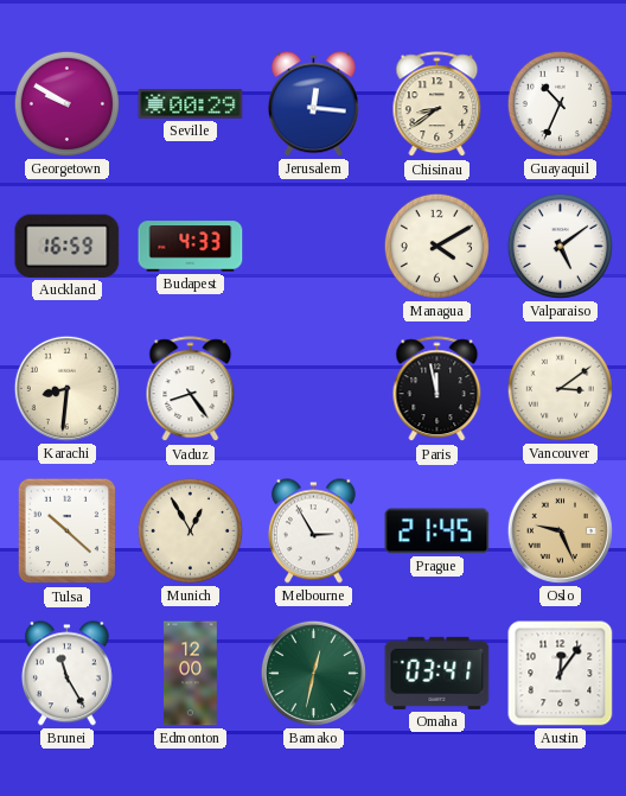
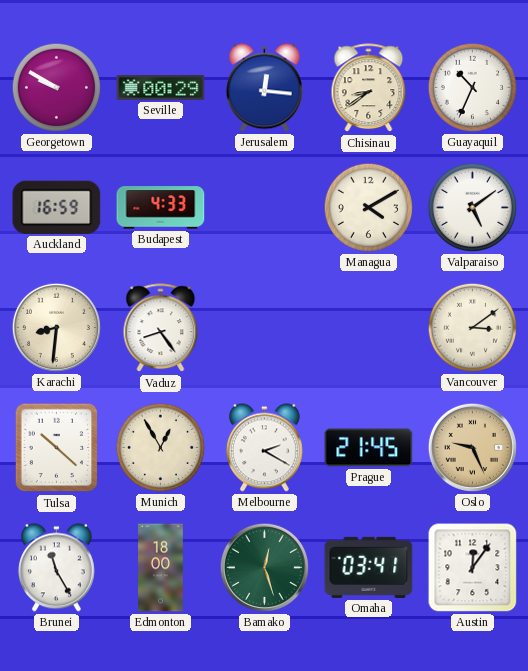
Paris: 11:58 -> none
Melbourne: 2:55 -> 2:20
Edmonton: 12:00 -> 18:00
Bamako: 12:32 -> 12:27
